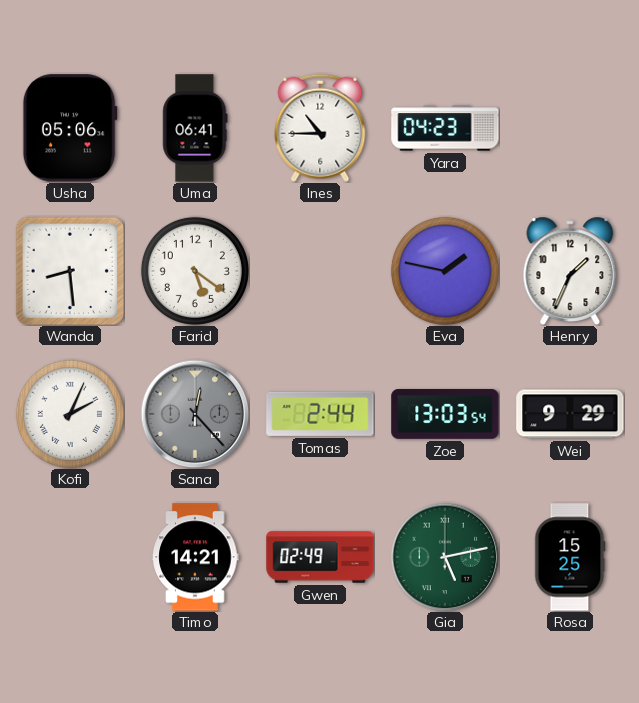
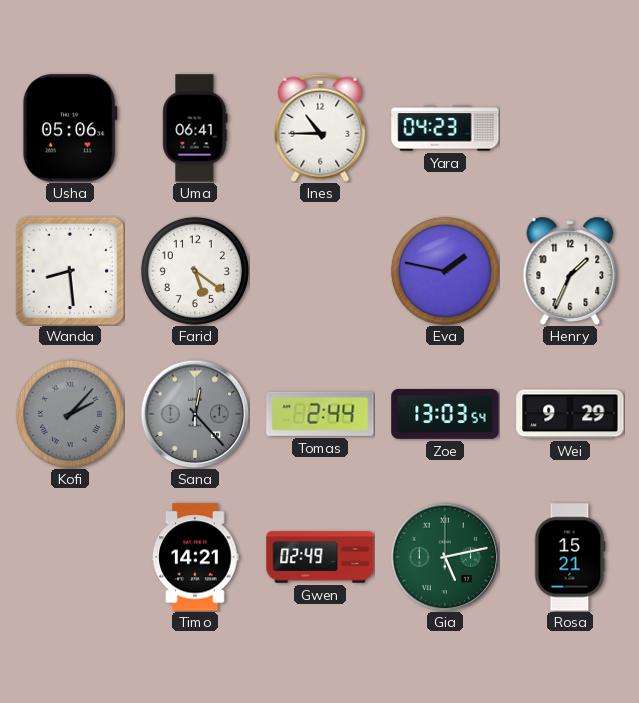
Kofi: 2:04 -> 2:07
Kofi dial: white -> grey
Rosa: 15:25 -> 15:21
